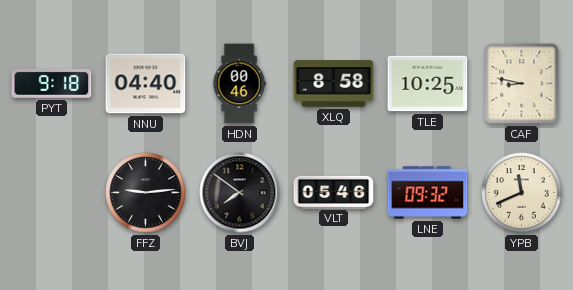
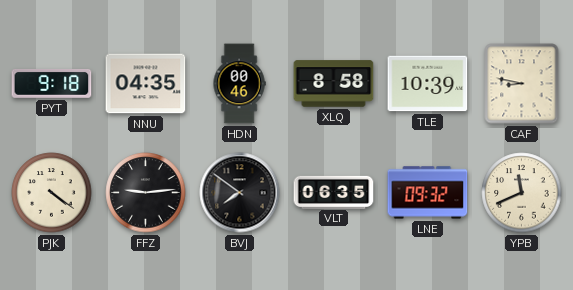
NNU: 04:40 -> 04:35
TLE: 10:25 -> 10:39
PJK: none -> 4:21
VLT: 05:46 -> 06:35
